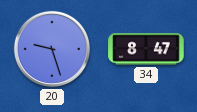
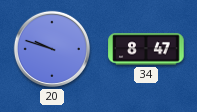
20: 9:27 -> 9:48
